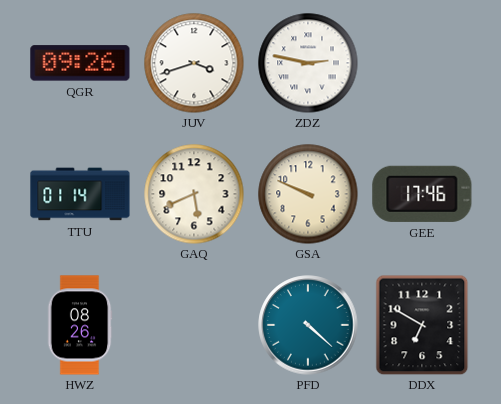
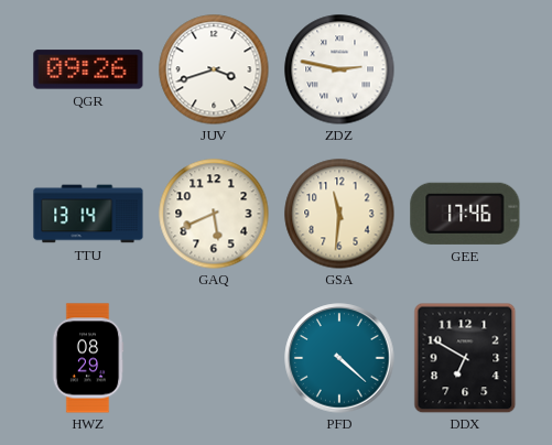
TTU: 01:14 -> 13:14
GSA: 9:49 -> 11:31
HWZ: 08:26 -> 08:29
